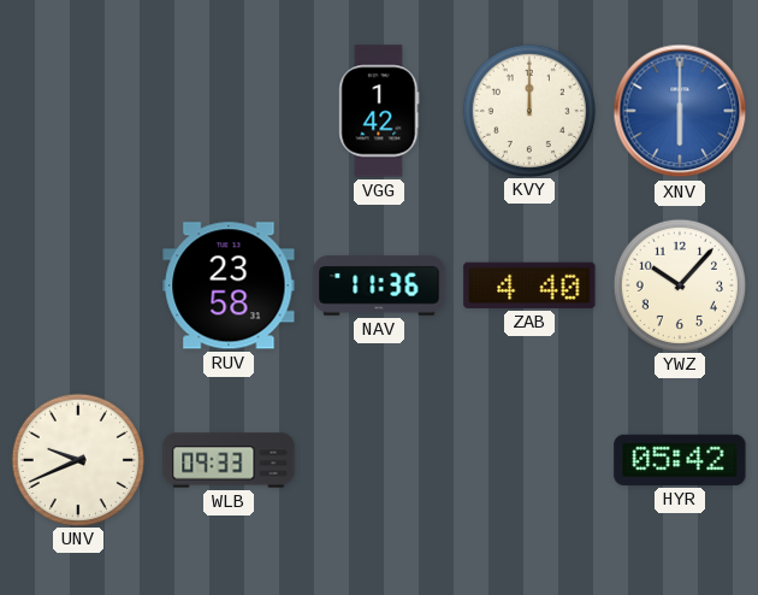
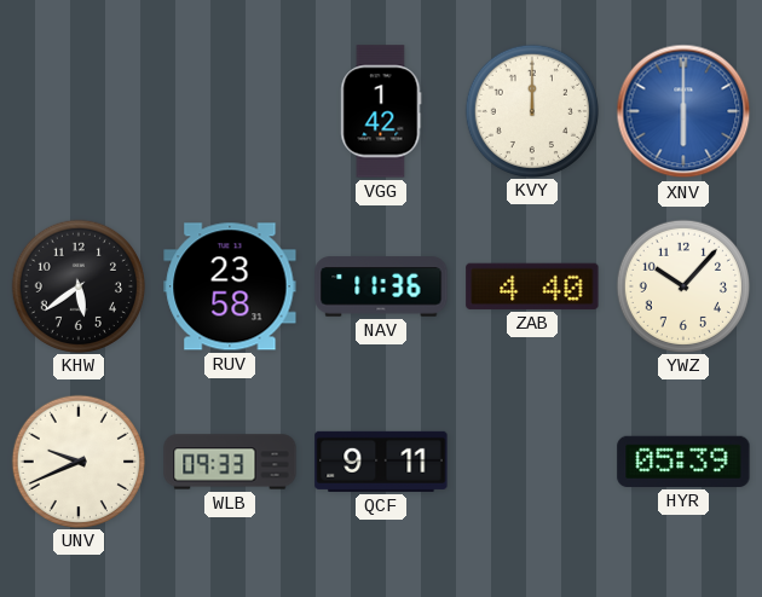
KHW: none -> 5:39
QCF: none -> 9:11
HYR: 05:42 -> 05:39
